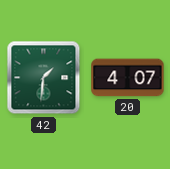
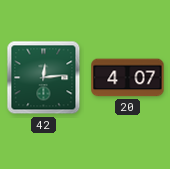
42: 1:31 -> 12:14
